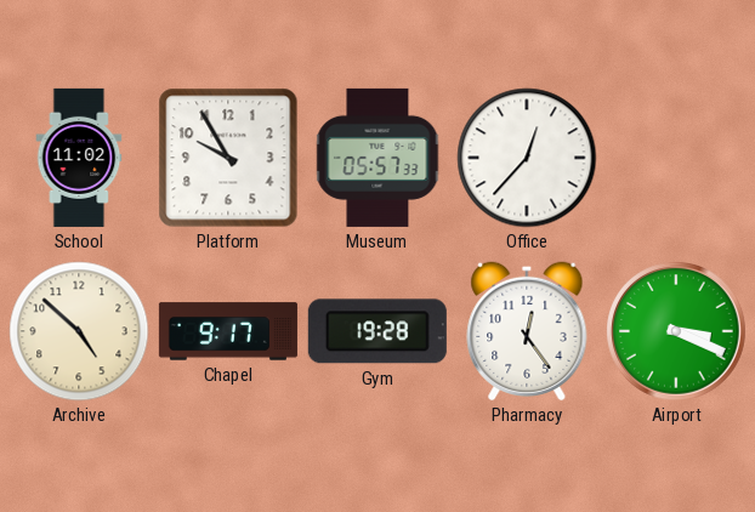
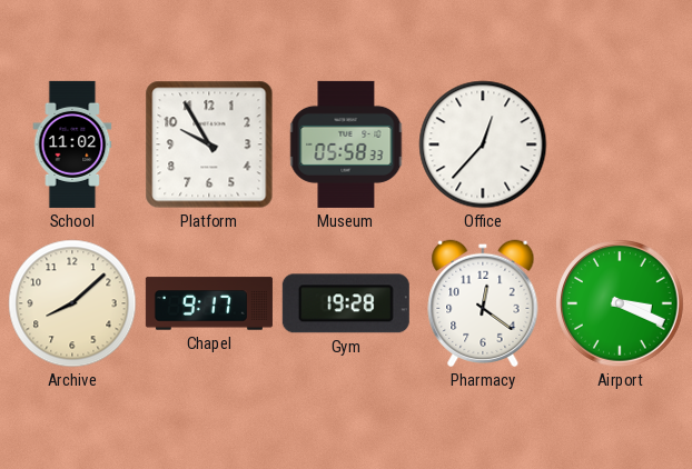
Museum: 05:57 -> 05:58
Archive: 4:52 -> 8:08
Pharmacy: 12:24 -> 12:21
